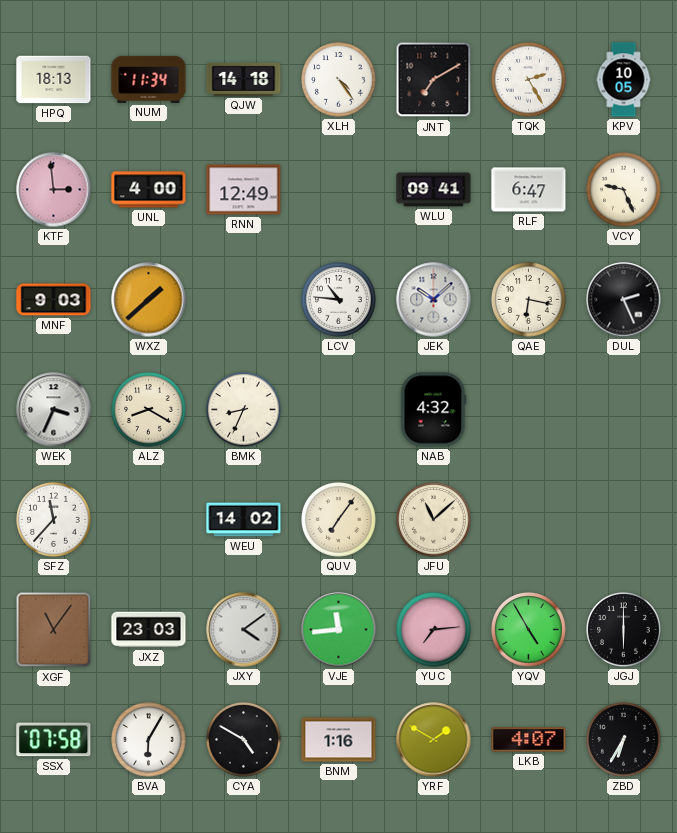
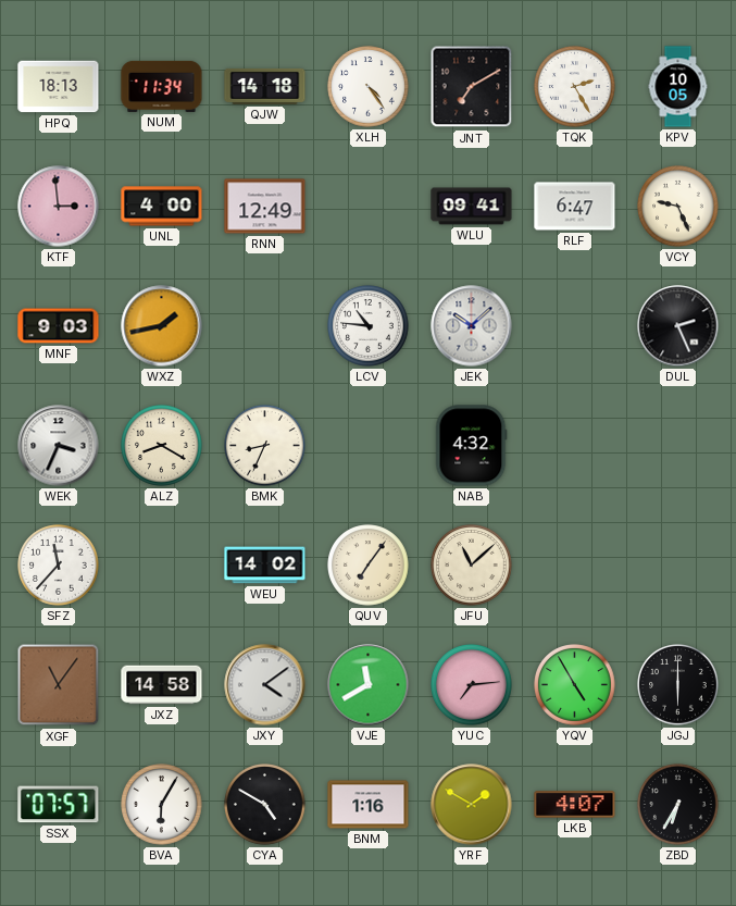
WXZ: 1:38 -> 1:43
QAE: 6:17 -> none
JXZ: 23:03 -> 14:58
VJE: 11:44 -> 11:40
SSX: 07:58 -> 07:57
